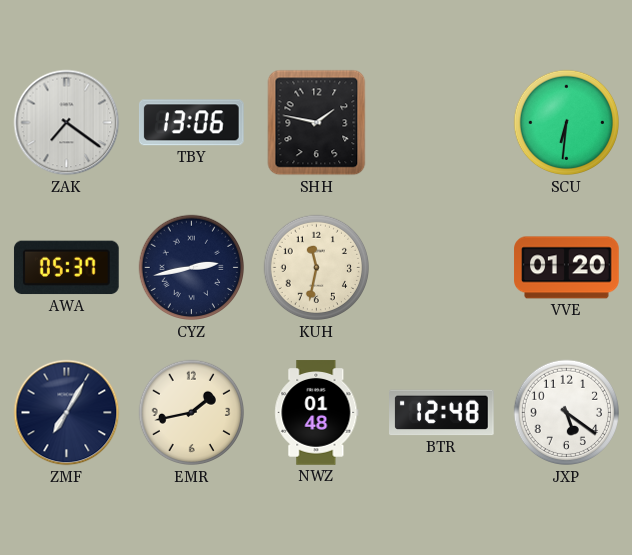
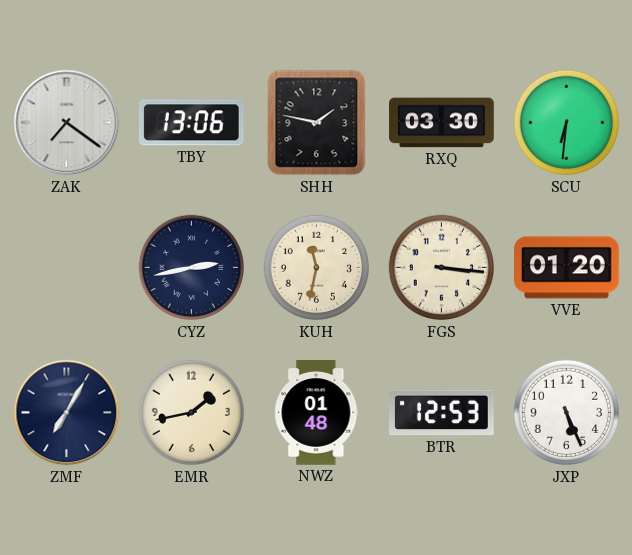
RXQ: none -> 03:30
AWA: 05:37 -> none
FGS: none -> 3:16
BTR: 12:48 -> 12:53
JXP: 5:21 -> 5:26
